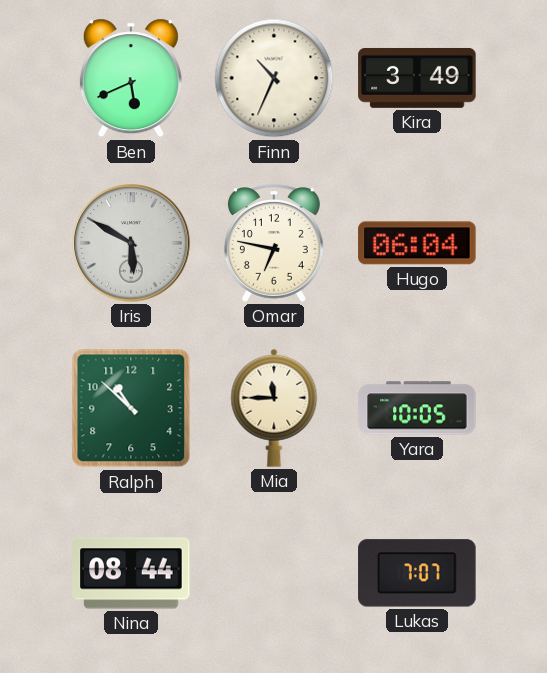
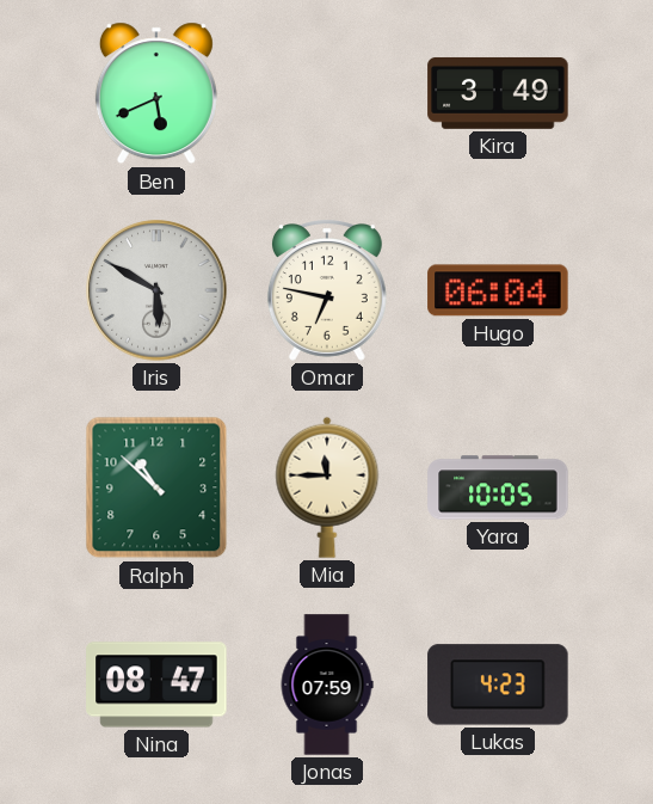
Finn: 10:34 -> none
Nina: 08:44 -> 08:47
Jonas: none -> 07:59
Lukas: 7:07 -> 4:23
